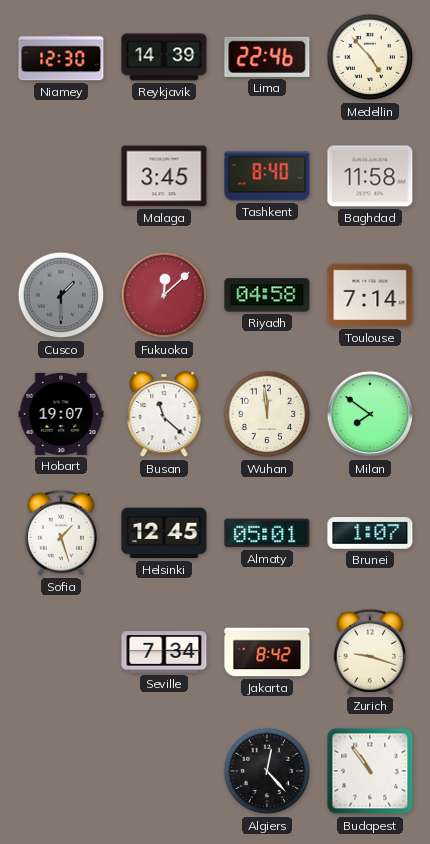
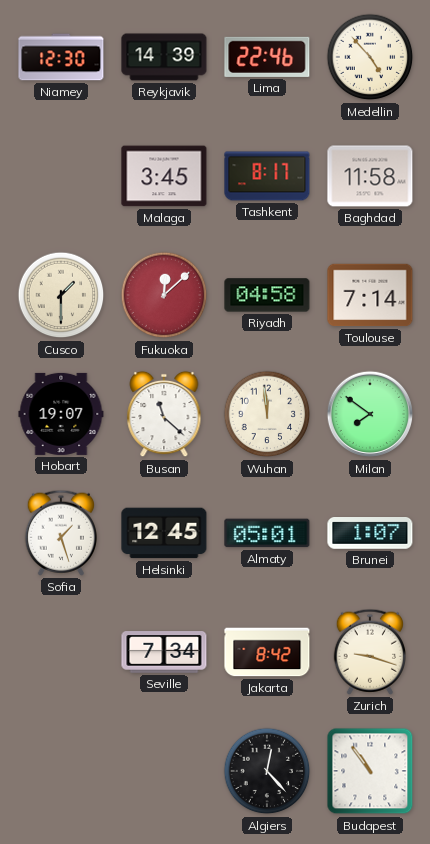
Tashkent: 8:40 -> 8:17
Cusco dial: grey -> cream
